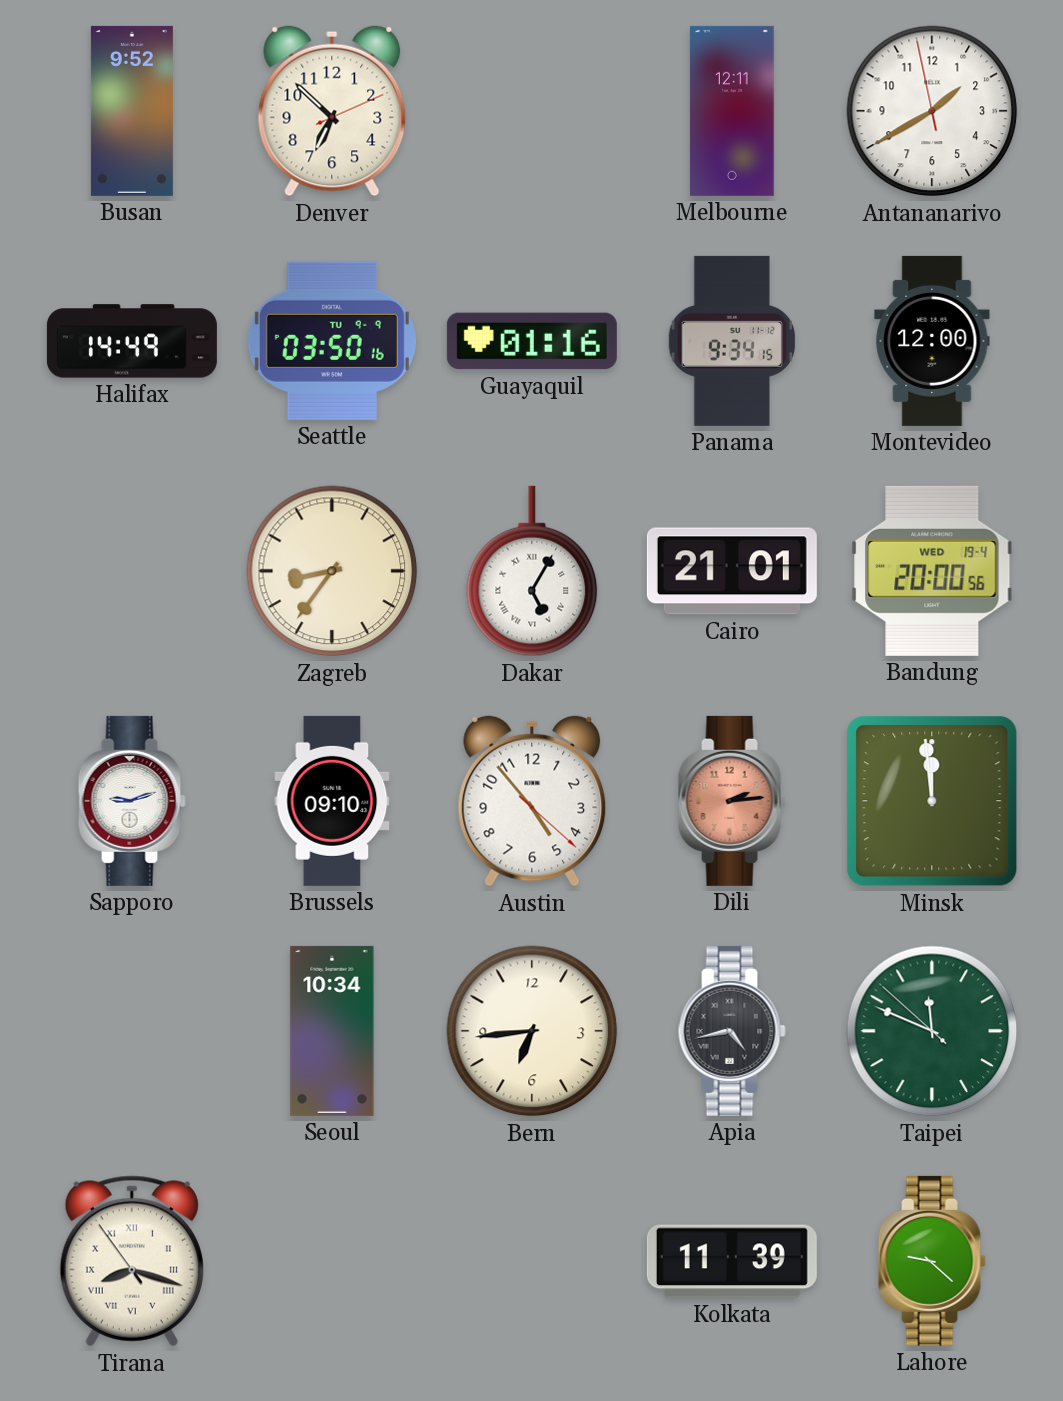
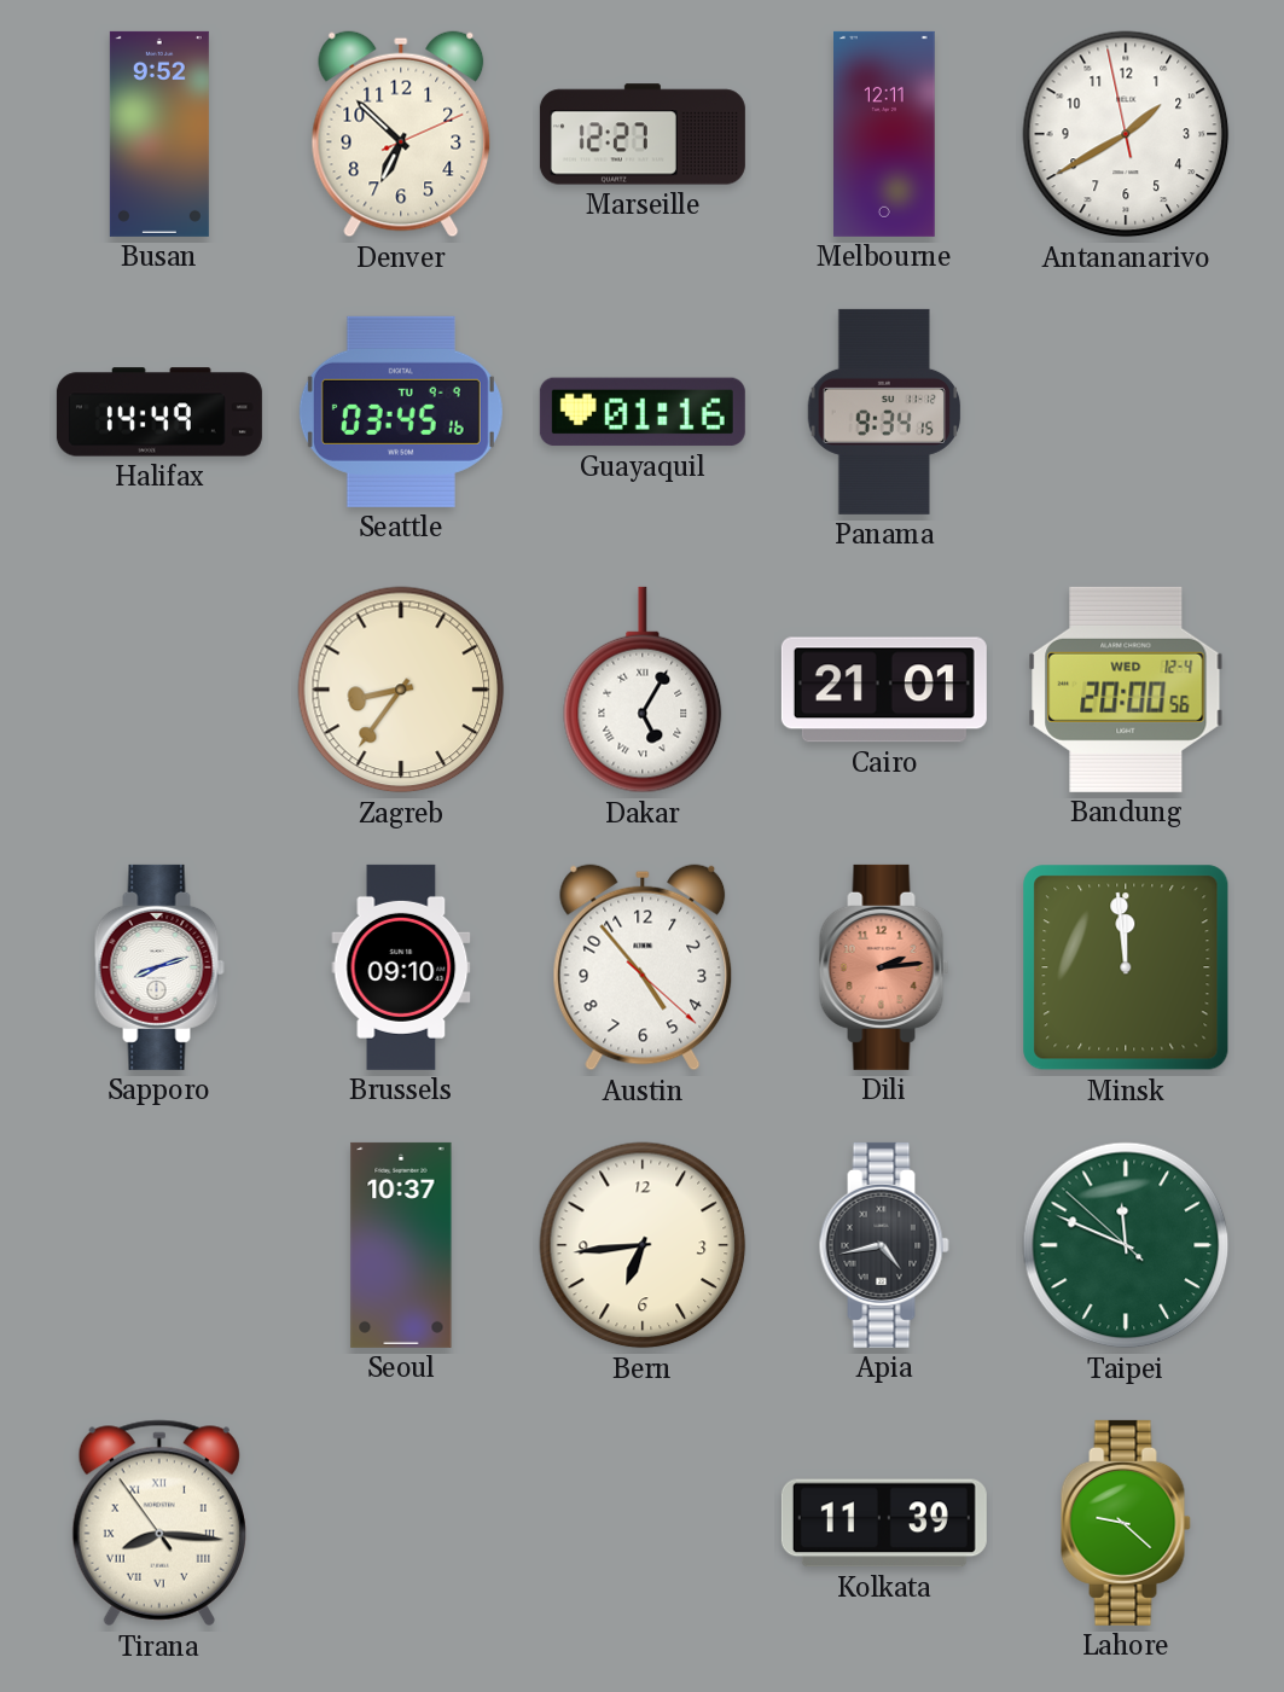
Marseille: none -> 12:27
Seattle: 03:50 -> 03:45
Montevideo: 12:00 -> none
Bandung date: WED 19-4 -> WED 12-4
Sapporo: 9:12 -> 8:12
Seoul: 10:34 -> 10:37
Tirana: 8:17 -> 8:15
